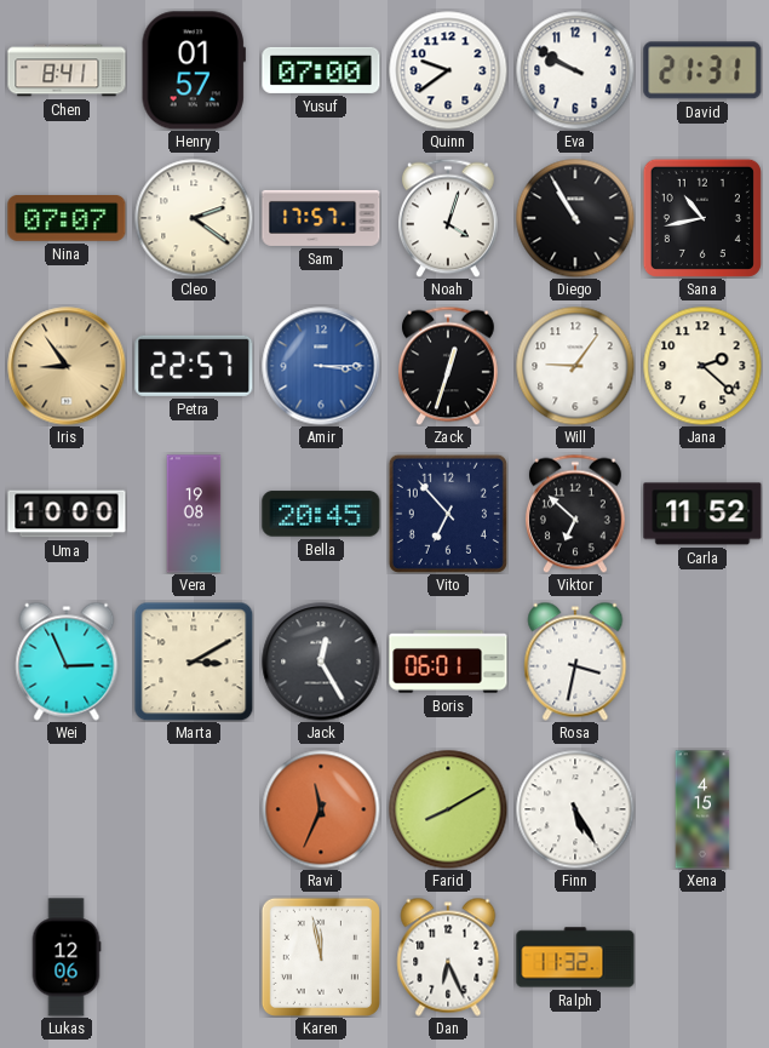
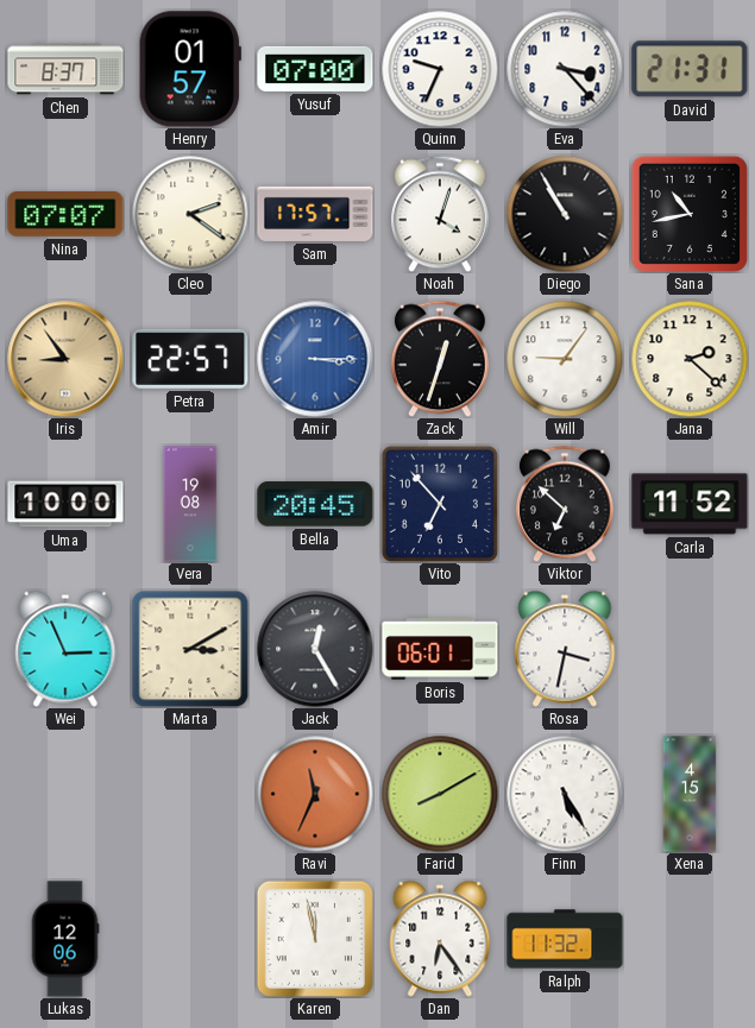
Chen: 8:41 -> 8:37
Quinn: 9:39 -> 9:34
Eva: 9:50 -> 3:23
Dan: 6:26 -> 6:24
